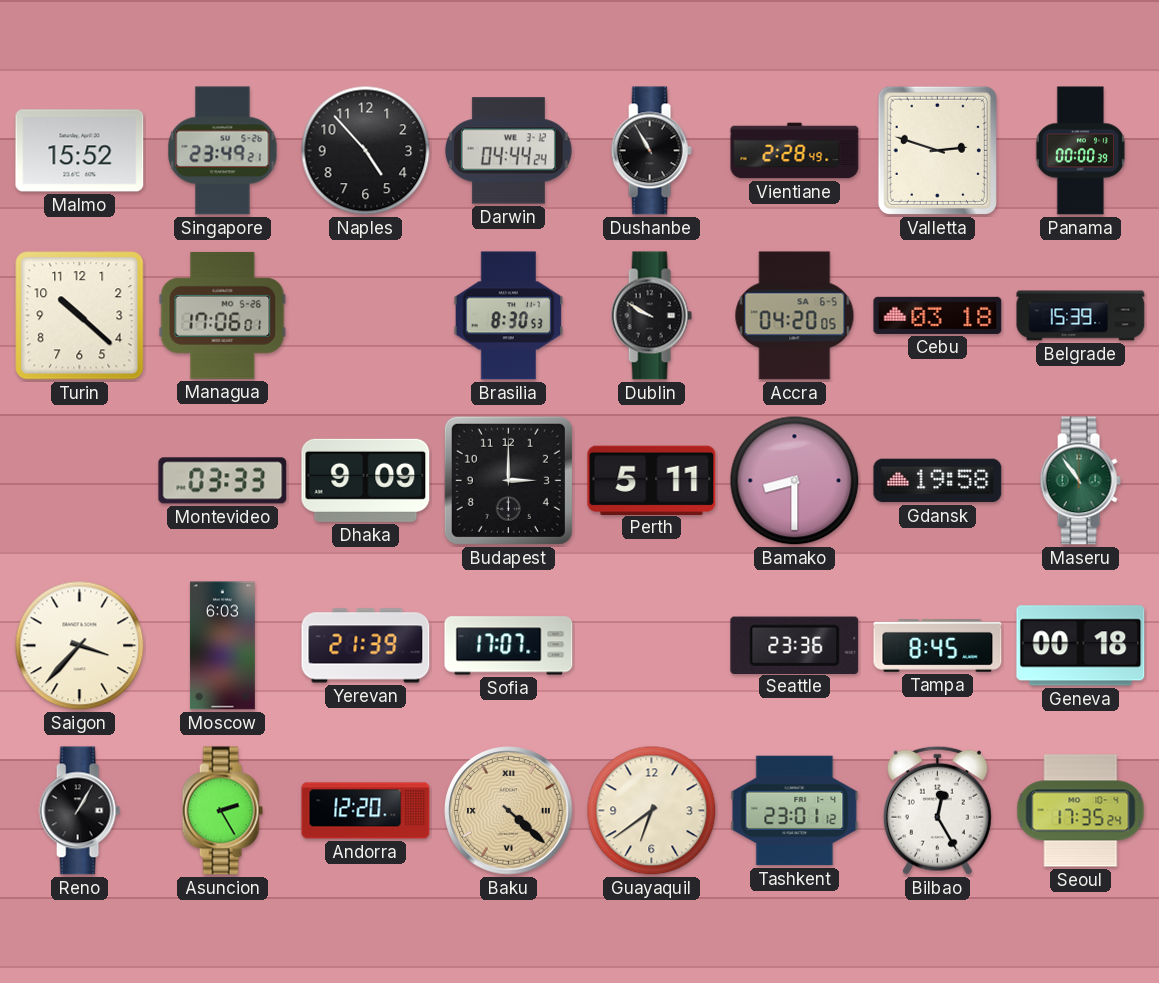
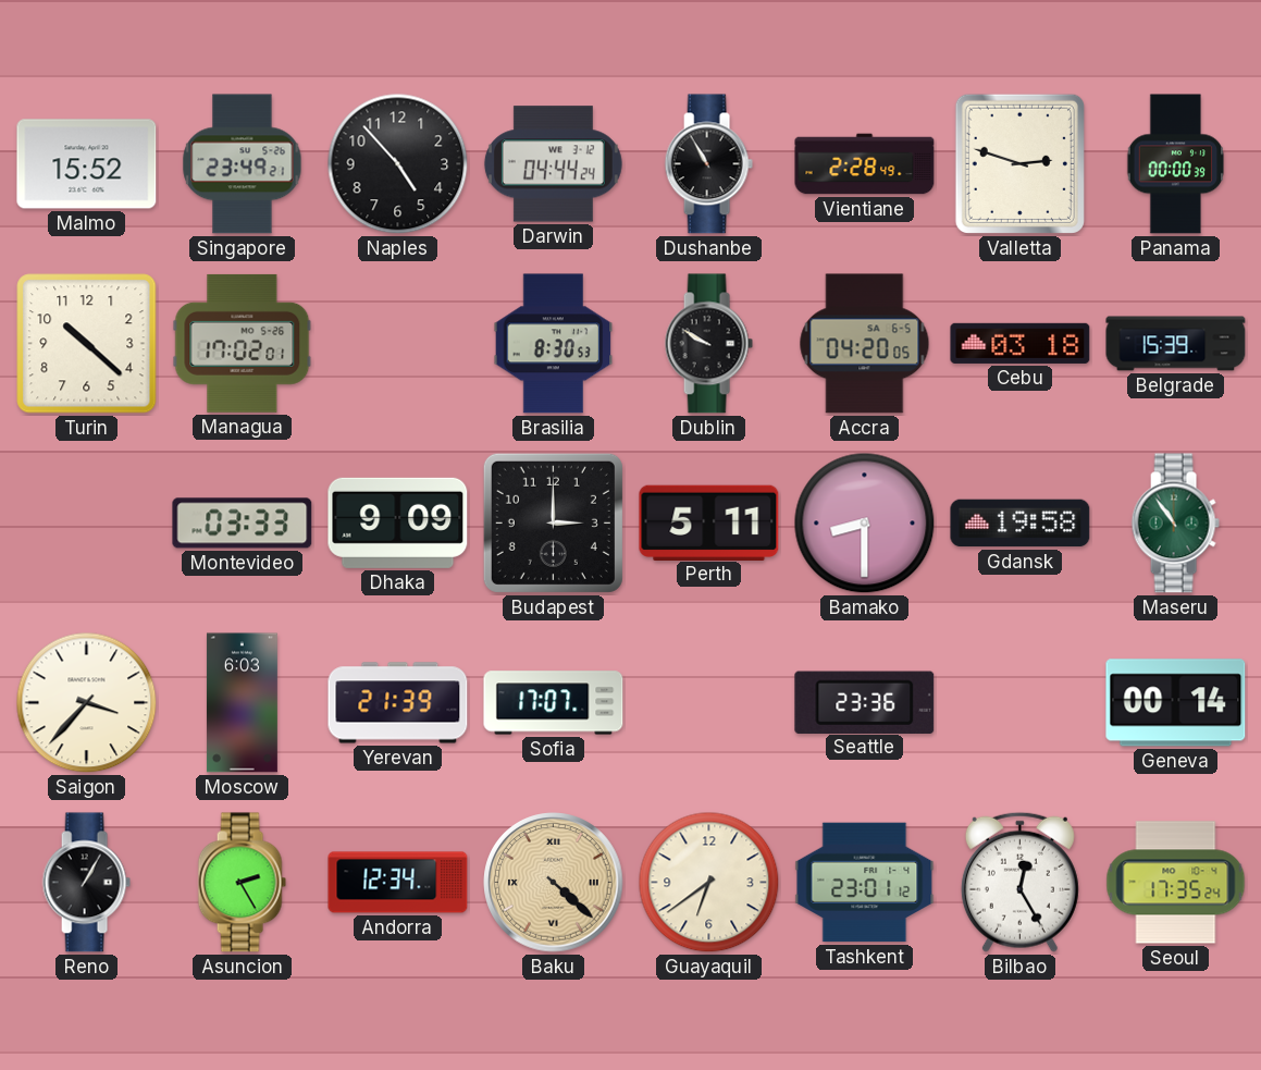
Managua: 17:06 -> 17:02
Tampa: 8:45 -> none
Geneva: 00:18 -> 00:14
Andorra: 12:20 -> 12:34
